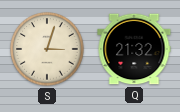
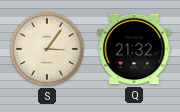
S: 3:03 -> 3:06
